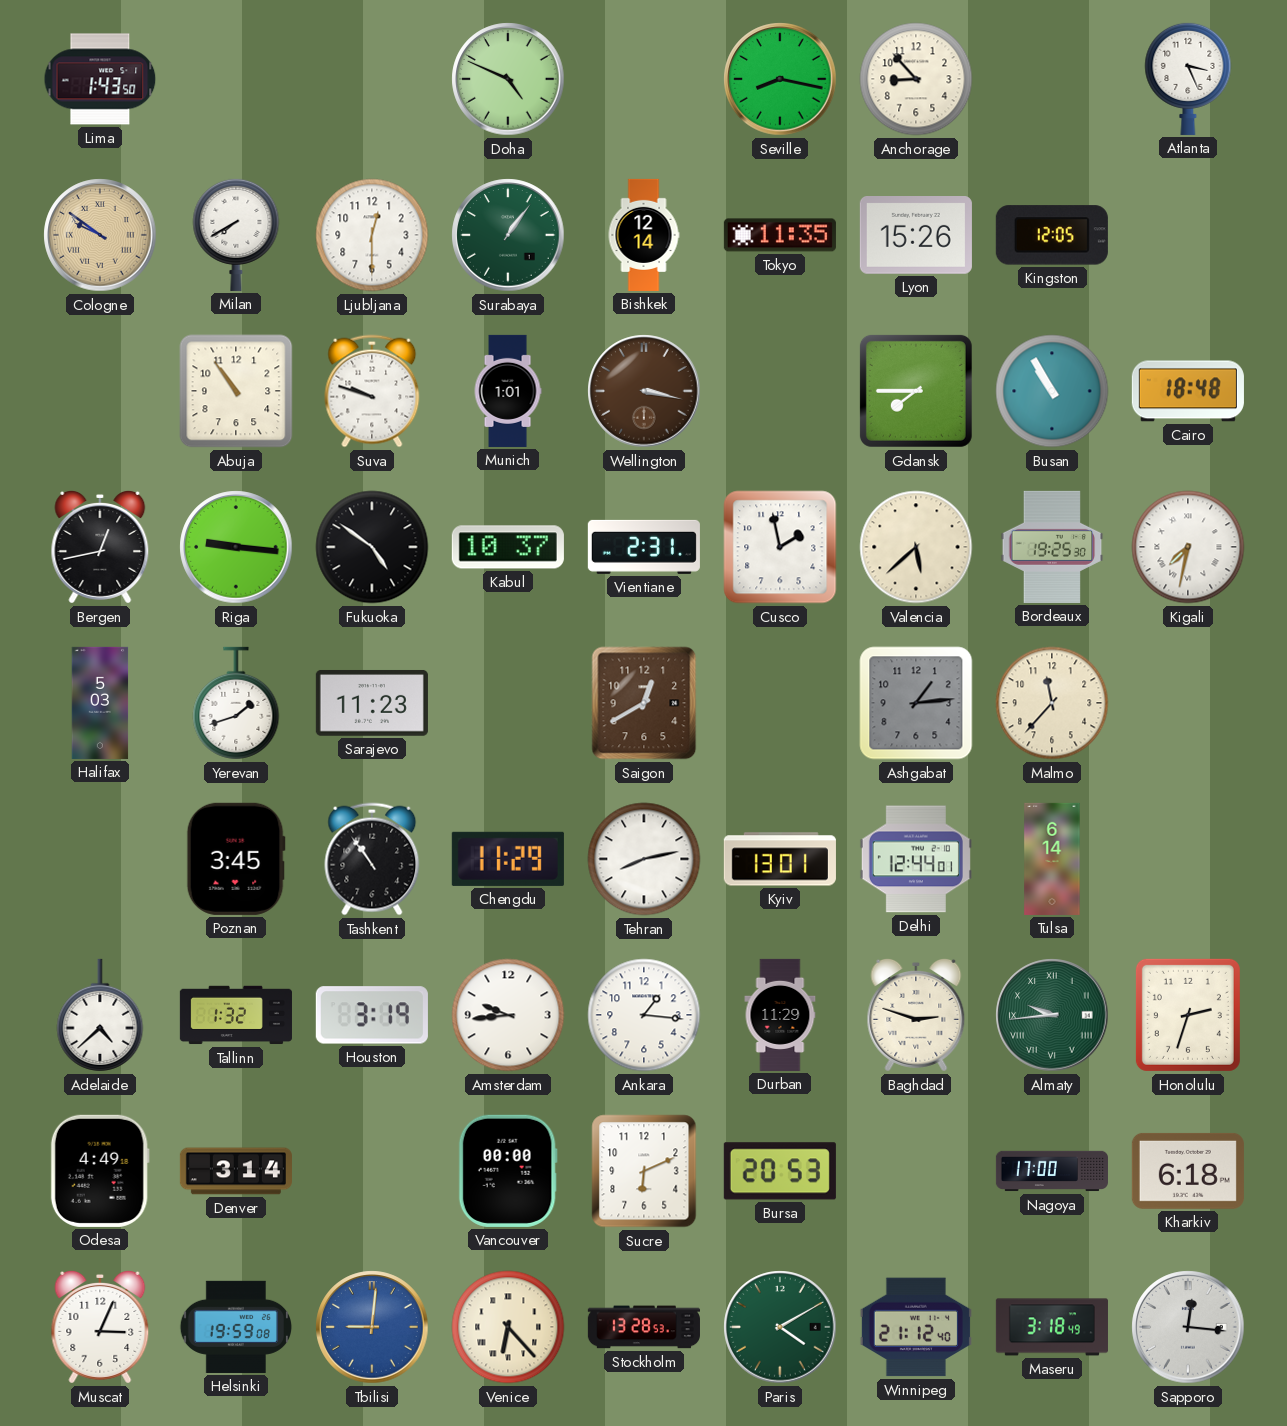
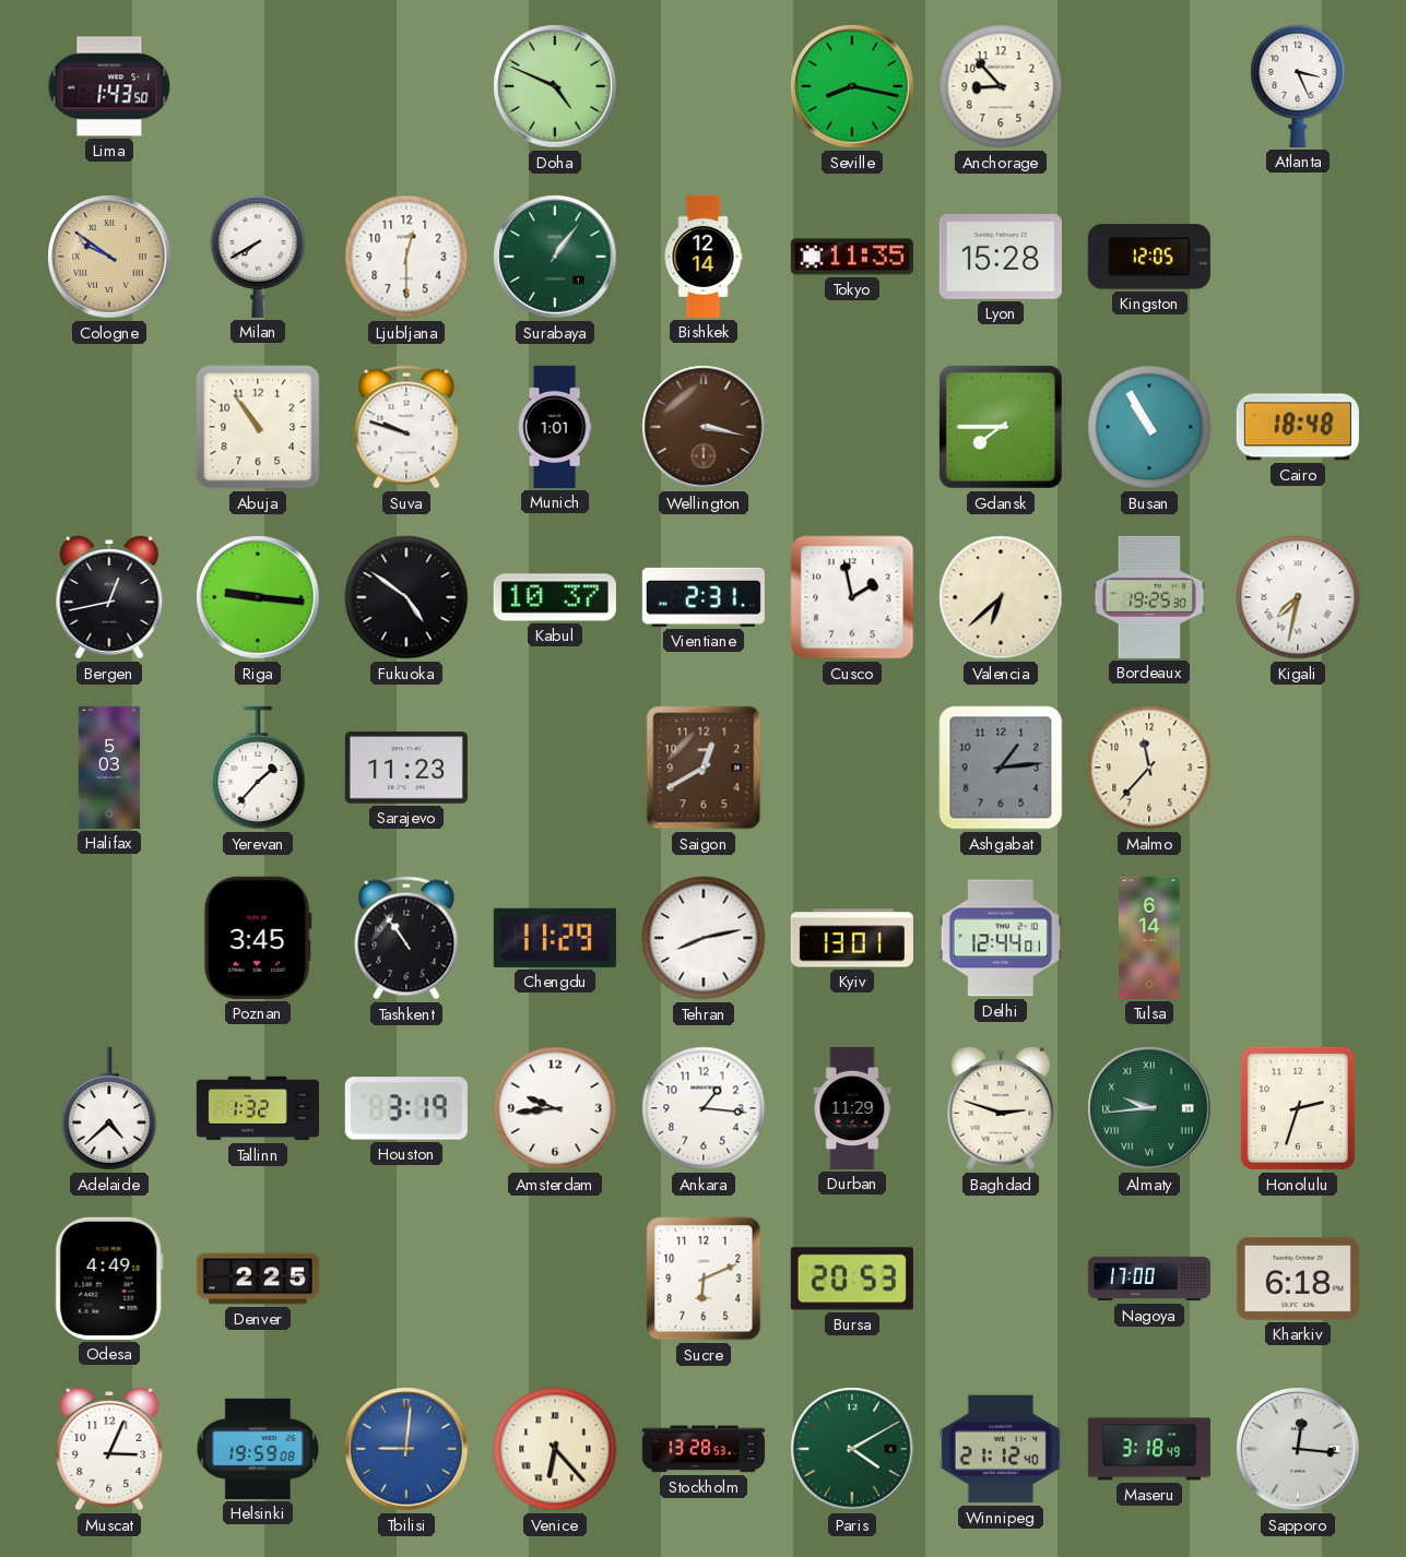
Lyon: 15:26 -> 15:28
Valencia: 5:38 -> 6:38
Yerevan: 1:42 -> 1:37
Denver: 3:14 -> 2:25
Vancouver: 00:00 -> none
